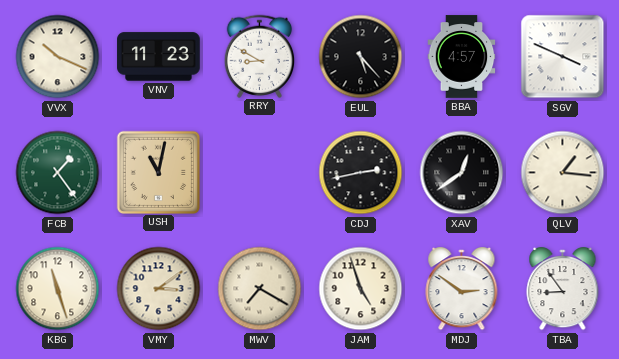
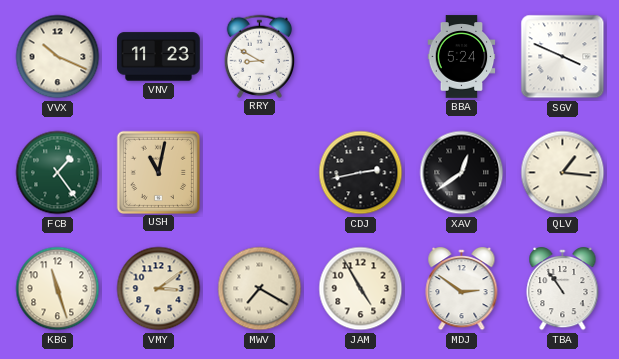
EUL: 5:23 -> none
BBA: 4:57 -> 5:24
JAM: 4:57 -> 4:55
TBA: 8:54 -> 10:54
